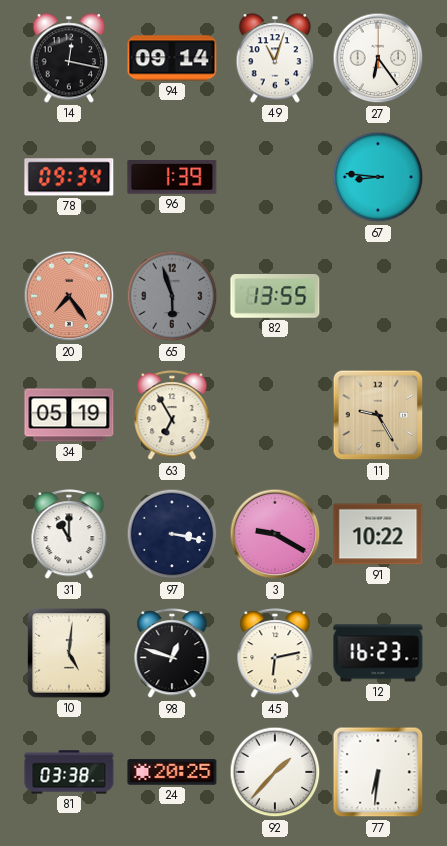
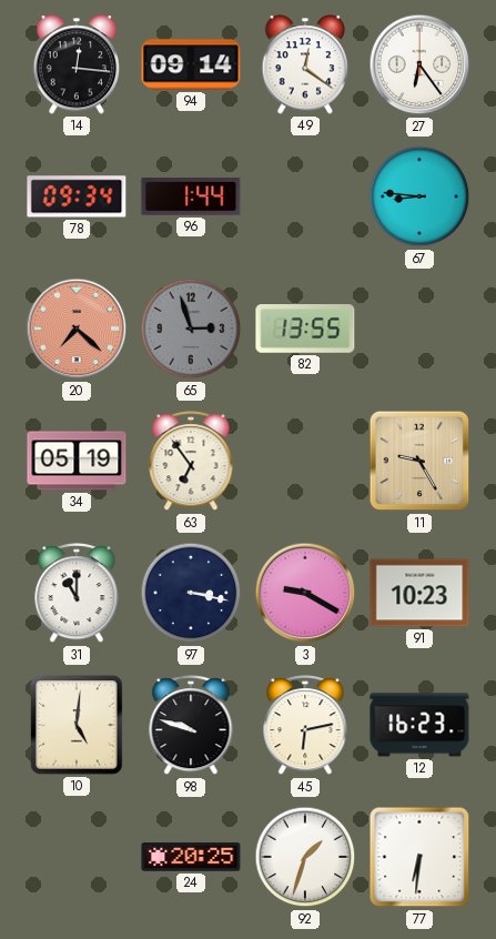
14: 12:17 -> 12:16
49: 11:03 -> 12:21
96: 1:39 -> 1:44
20: 7:24 -> 7:22
65: 5:57 -> 2:57
63: 6:55 -> 6:54
91: 10:22 -> 10:23
98: 12:48 -> 9:48
81: 03:38 -> none
92: 1:37 -> 1:33
